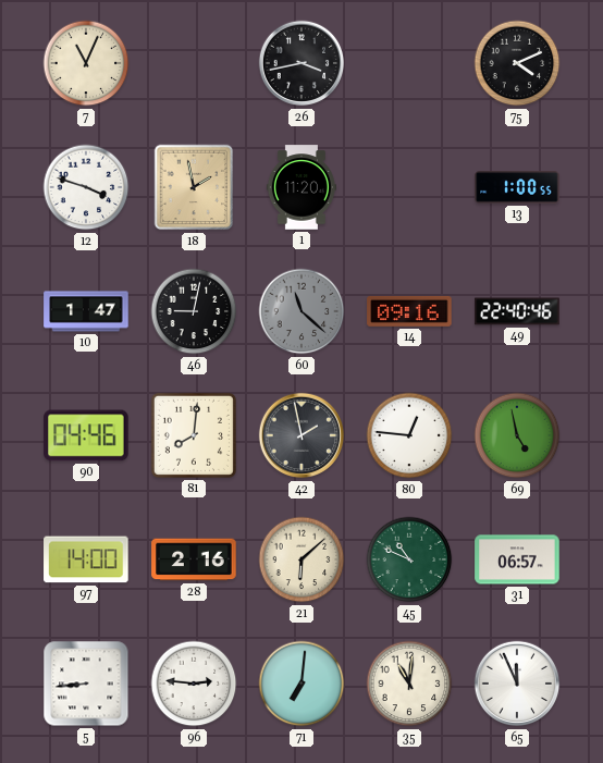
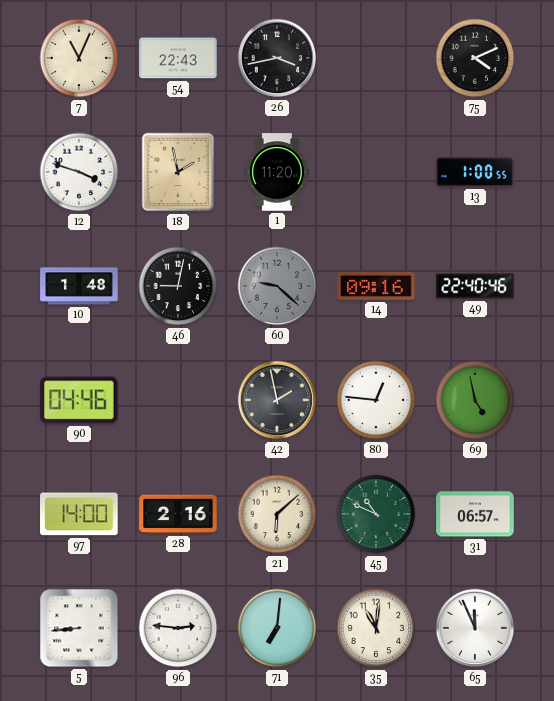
54: none -> 22:43
10: 1:47 -> 1:48
60: 11:22 -> 9:22
81: 8:01 -> none
